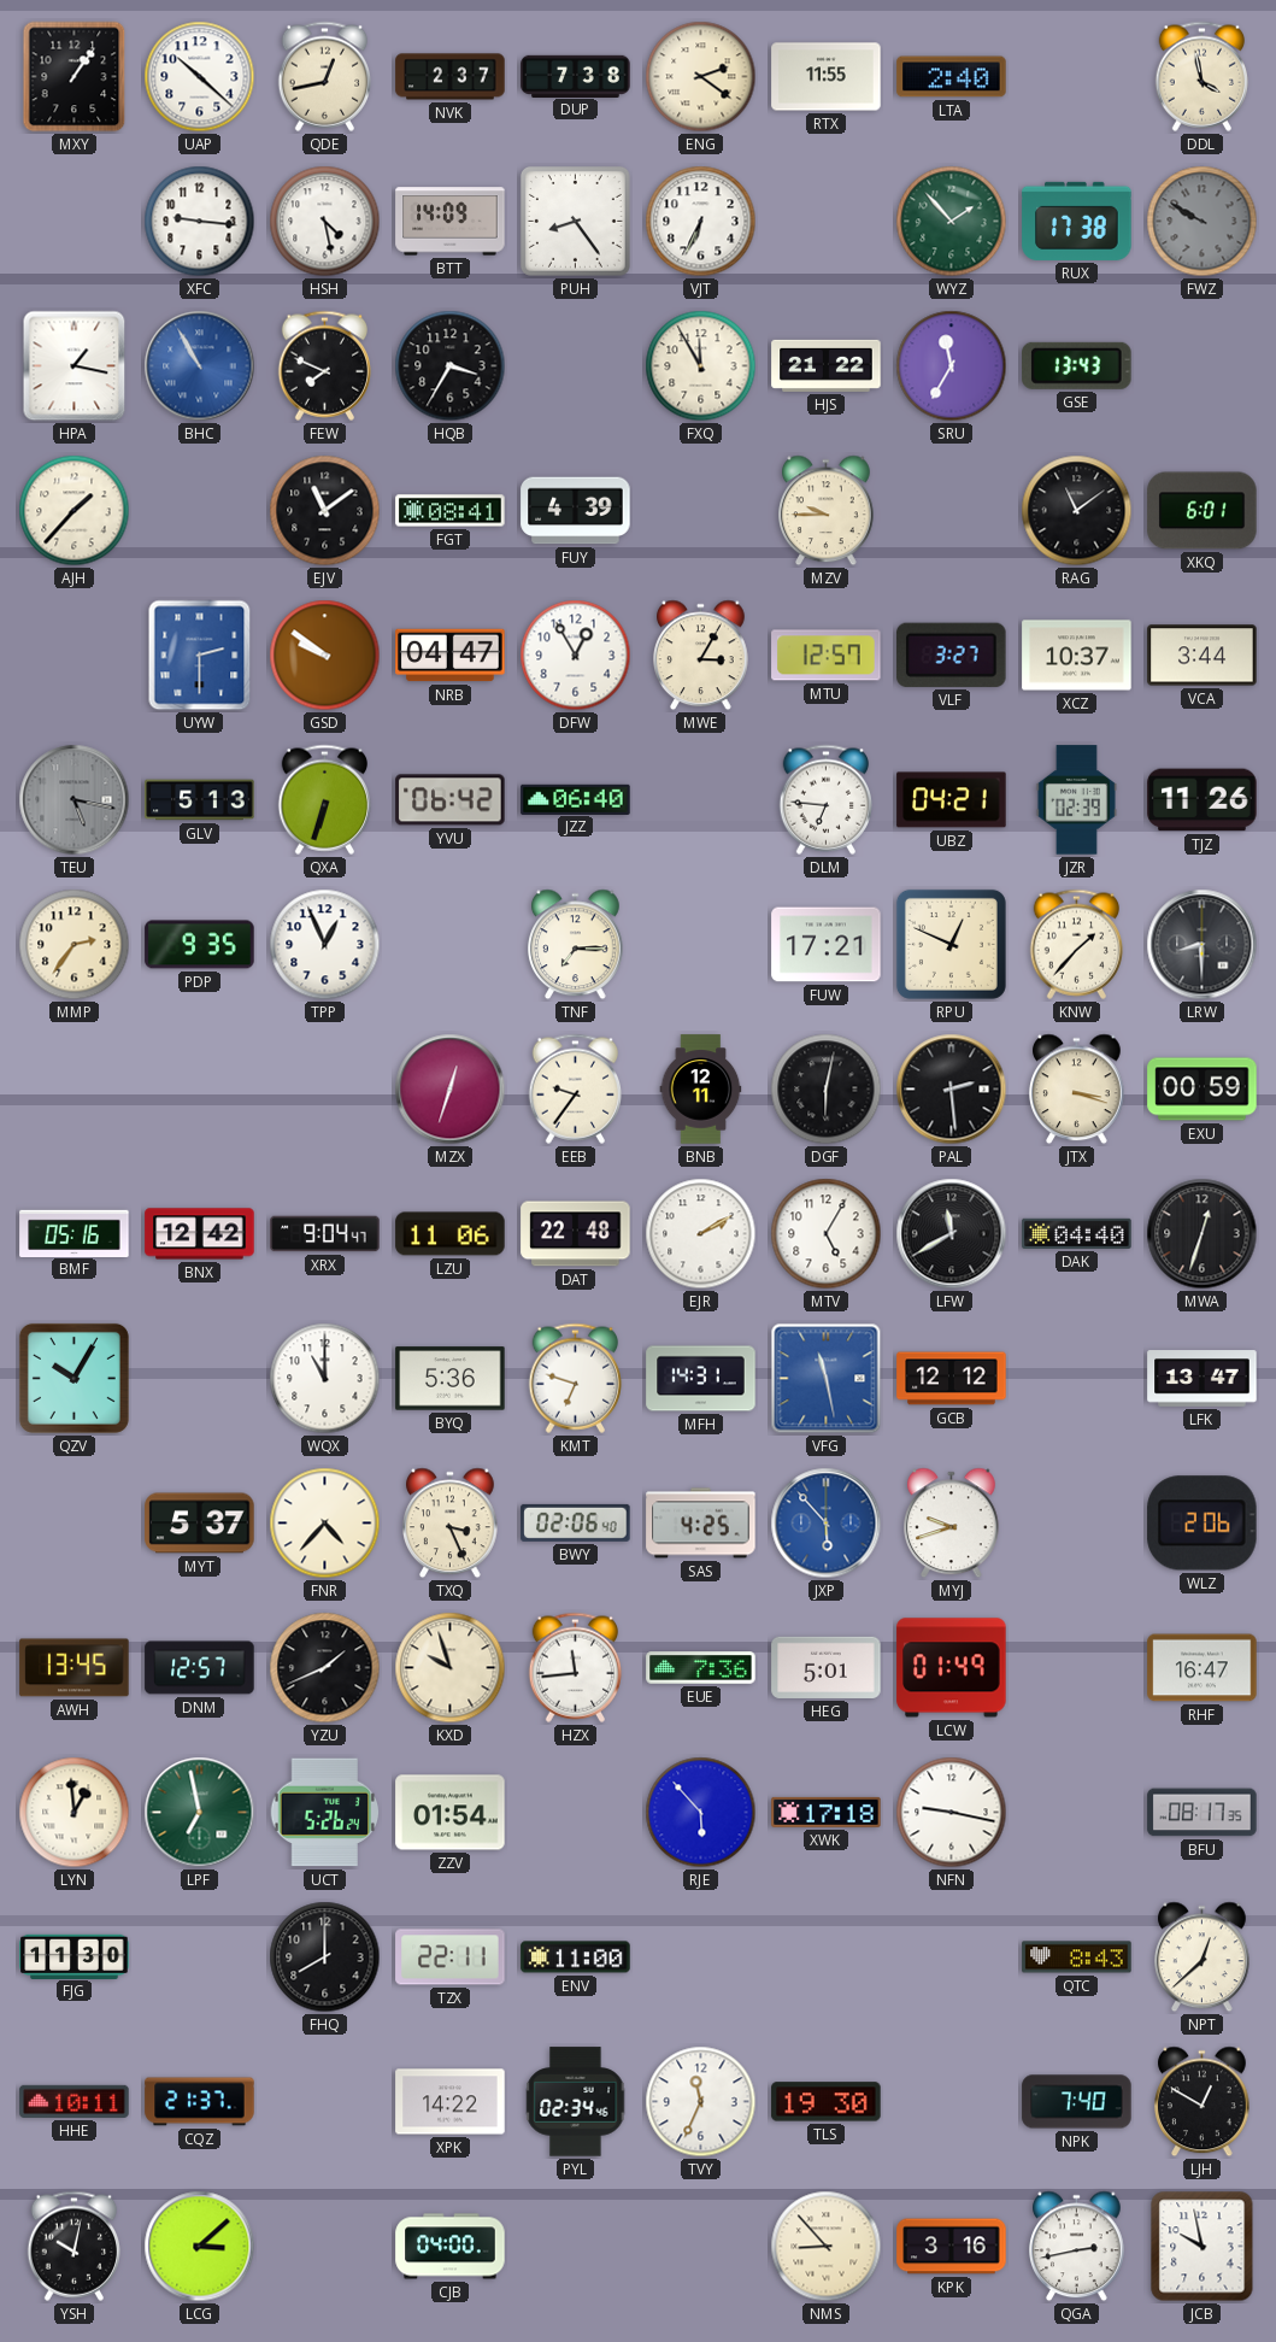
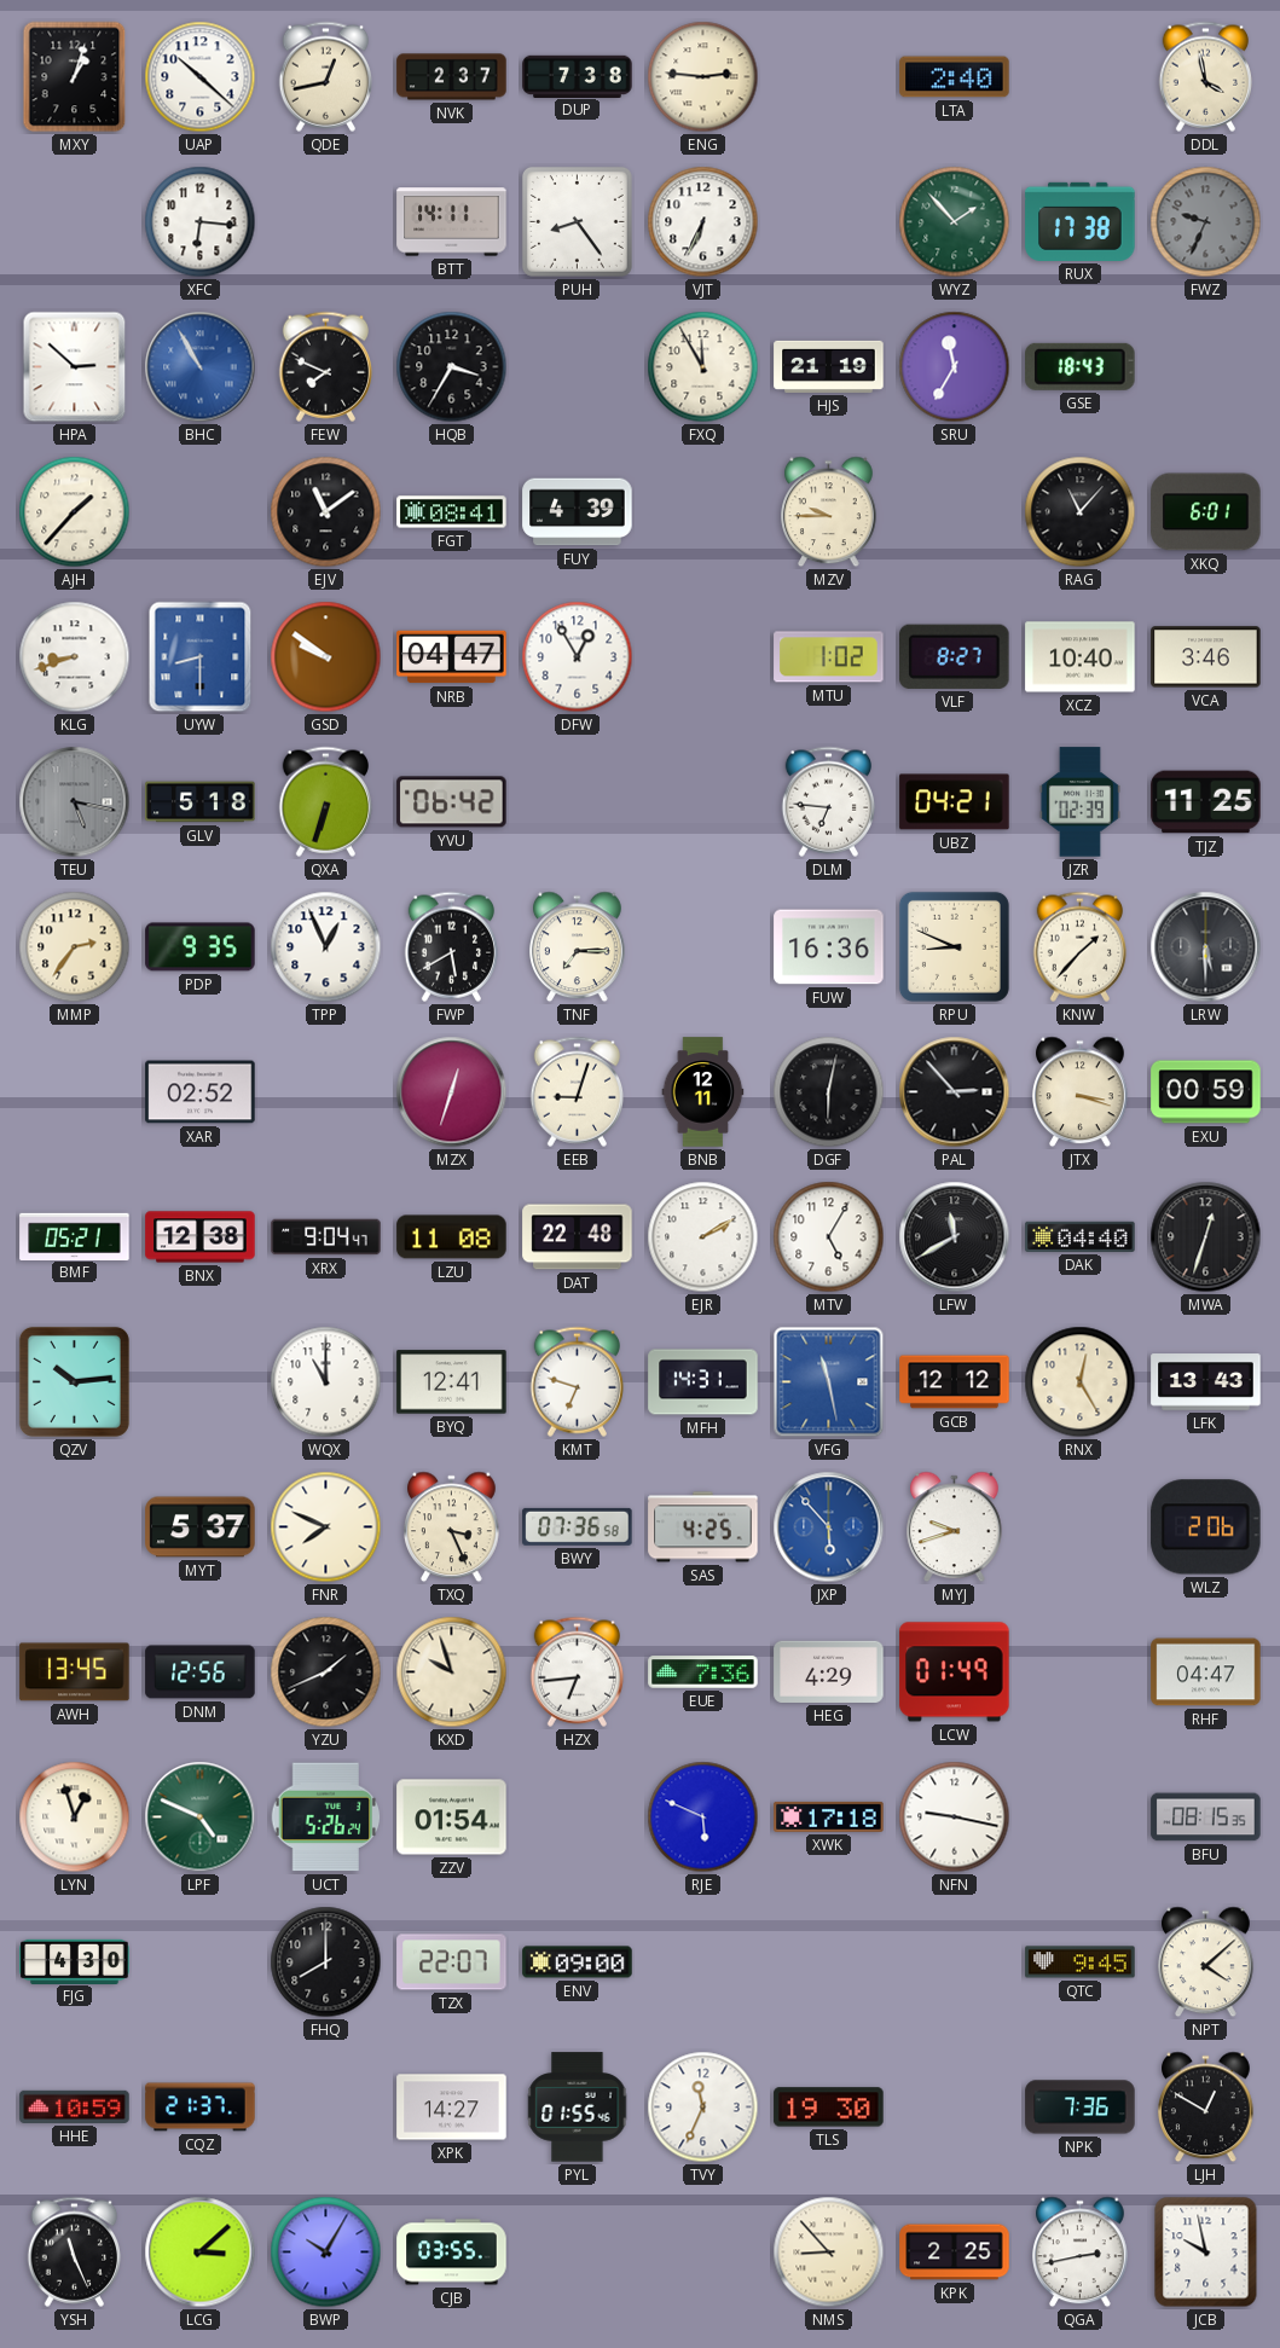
MXY: 1:06 -> 1:03
ENG: 2:21 -> 2:46
RTX: 11:55 -> none
XFC: 9:16 -> 6:16
HSH: 4:28 -> none
BTT: 14:09 -> 14:11
FWZ: 9:50 -> 9:34
HPA: 1:17 -> 2:52
HJS: 21:22 -> 21:19
GSE: 13:43 -> 18:43
RAG: 11:09 -> 11:07
KLG: none -> 8:42
UYW: 2:30 -> 8:30
MWE: 3:05 -> none
MTU: 12:57 -> 1:02
VLF: 3:27 -> 8:27
XCZ: 10:37 -> 10:40
VCA: 3:44 -> 3:46
GLV: 5:13 -> 5:18
JZZ: 06:40 -> none
TJZ: 11:26 -> 11:25
FWP: none -> 5:40
FUW: 17:21 -> 16:36
RPU: 12:49 -> 8:49
LRW: 8:30 -> 5:30
XAR: none -> 02:52
EEB: 9:36 -> 9:03
PAL: 2:29 -> 2:53
BMF: 05:16 -> 05:21
BNX: 12:42 -> 12:38
LZU: 11:06 -> 11:08
QZV: 10:05 -> 10:14
BYQ: 5:36 -> 12:41
RNX: none -> 12:25
LFK: 13:47 -> 13:43
FNR: 4:37 -> 7:49
BWY: 02:06 -> 07:36
DNM: 12:57 -> 12:56
HZX: 11:44 -> 6:44
HEG: 5:01 -> 4:29
RHF: 16:47 -> 04:47
LYN: 12:59 -> 12:57
LPF: 6:58 -> 4:49
RJE: 5:53 -> 5:49
BFU: 08:17 -> 08:15
FJG: 11:30 -> 4:30
TZX: 22:11 -> 22:07
ENV: 11:00 -> 09:00
QTC: 8:43 -> 9:45
NPT: 12:38 -> 4:08
HHE: 10:11 -> 10:59
XPK: 14:22 -> 14:27
PYL: 02:34 -> 01:55
NPK: 7:40 -> 7:36
YSH: 10:02 -> 11:26
BWP: none -> 10:05
CJB: 04:00 -> 03:55
KPK: 3:16 -> 2:25
